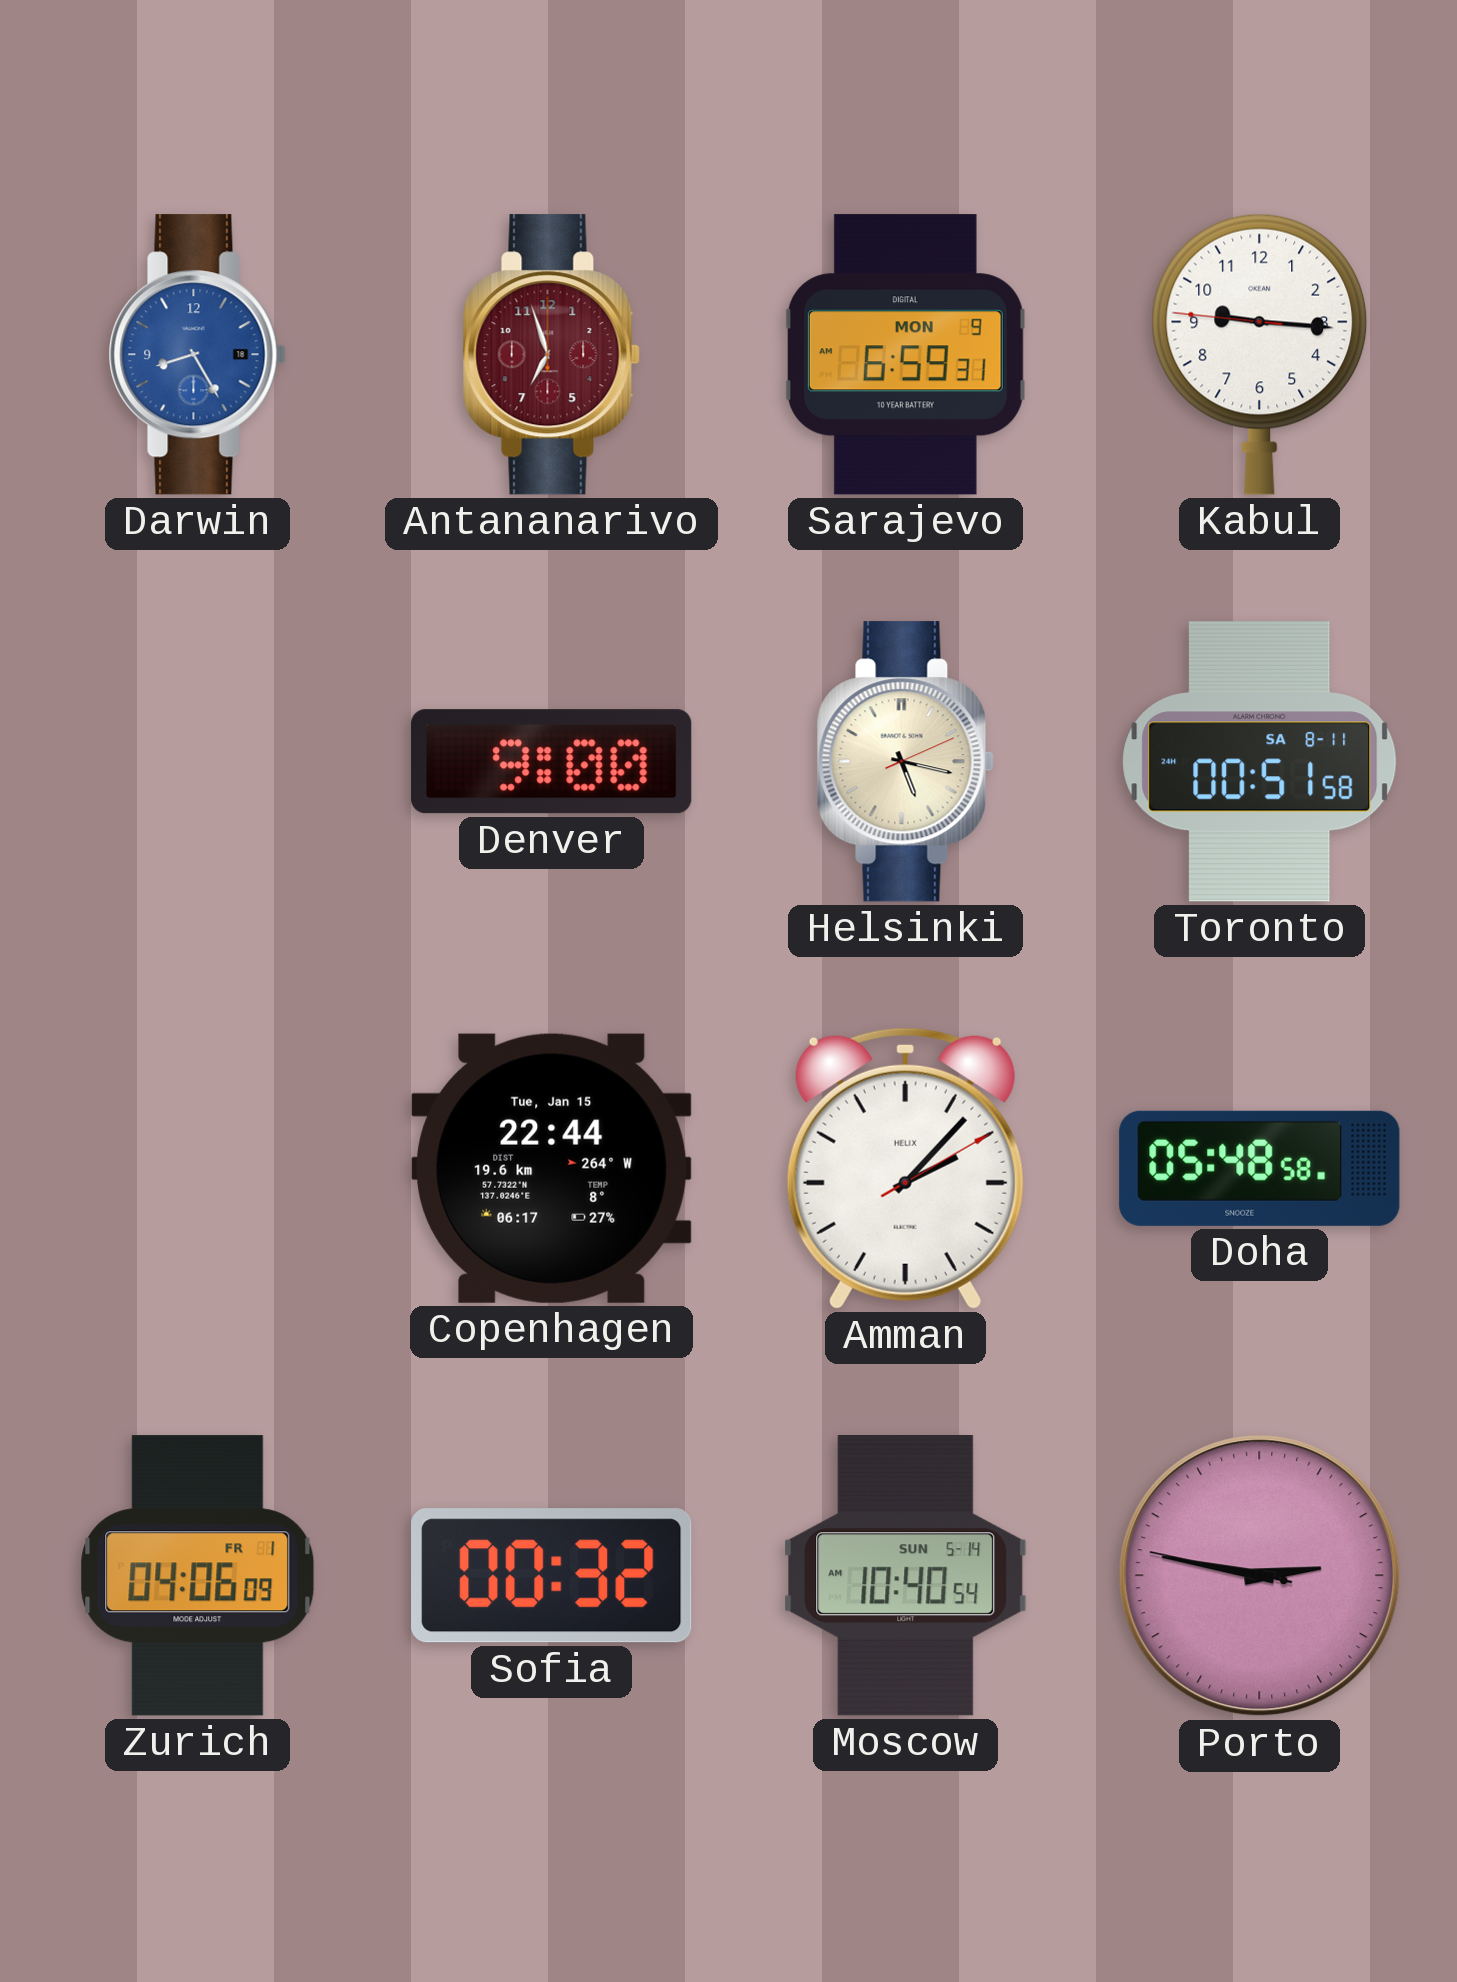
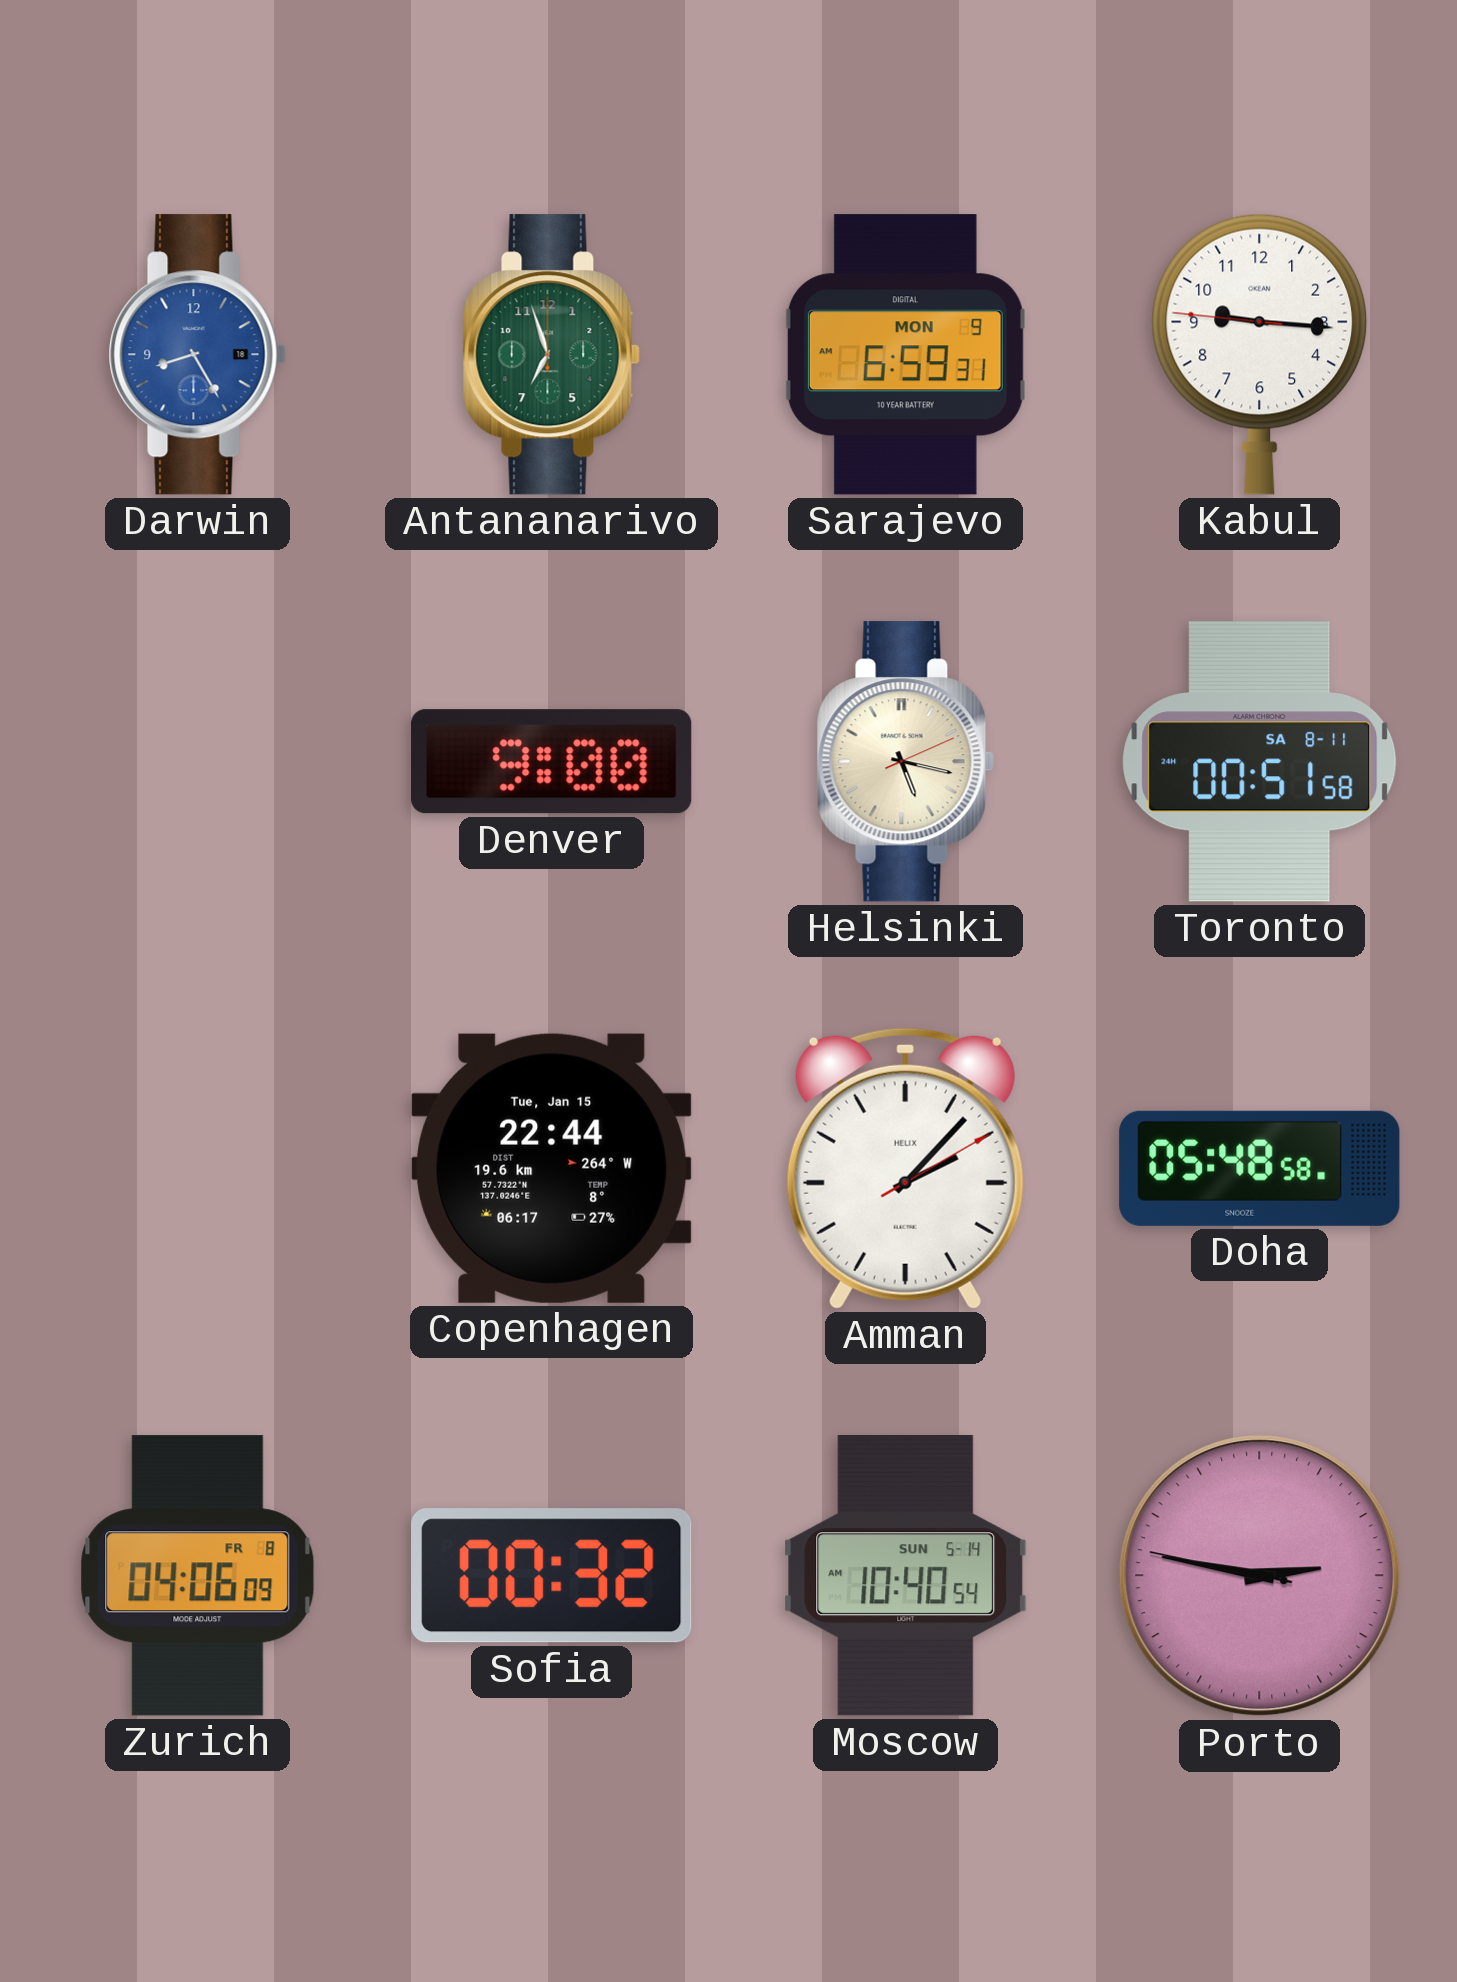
Antananarivo dial: burgundy -> green
Zurich date: FR 1 -> FR 8
